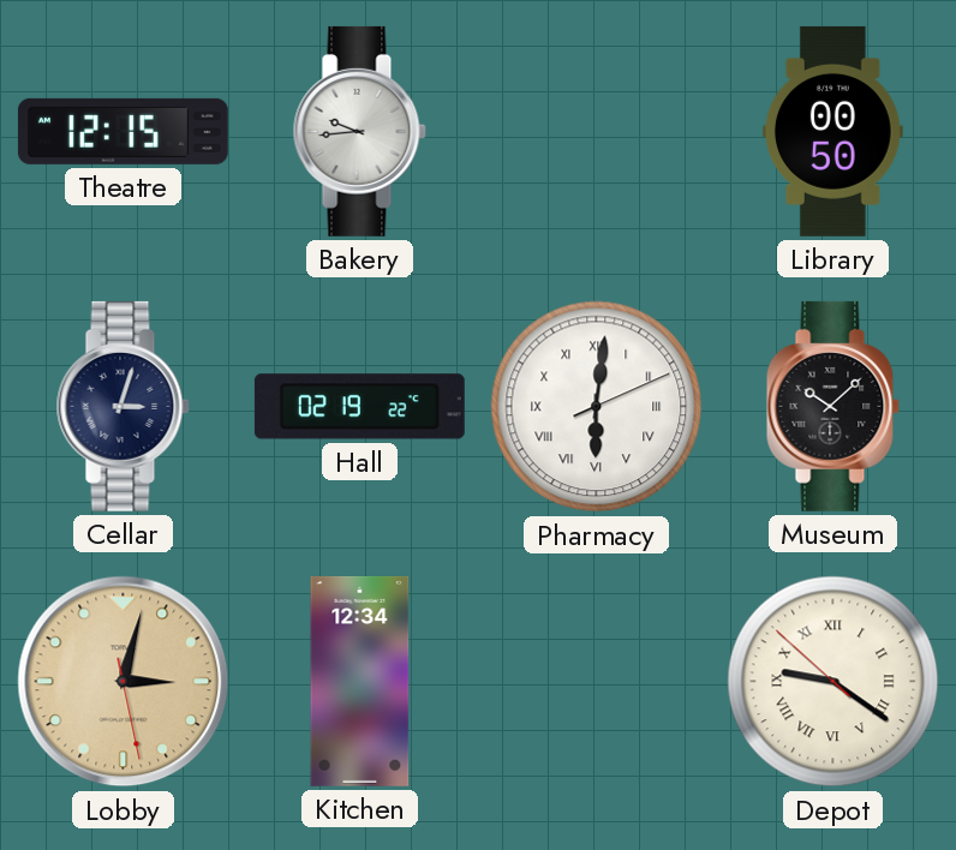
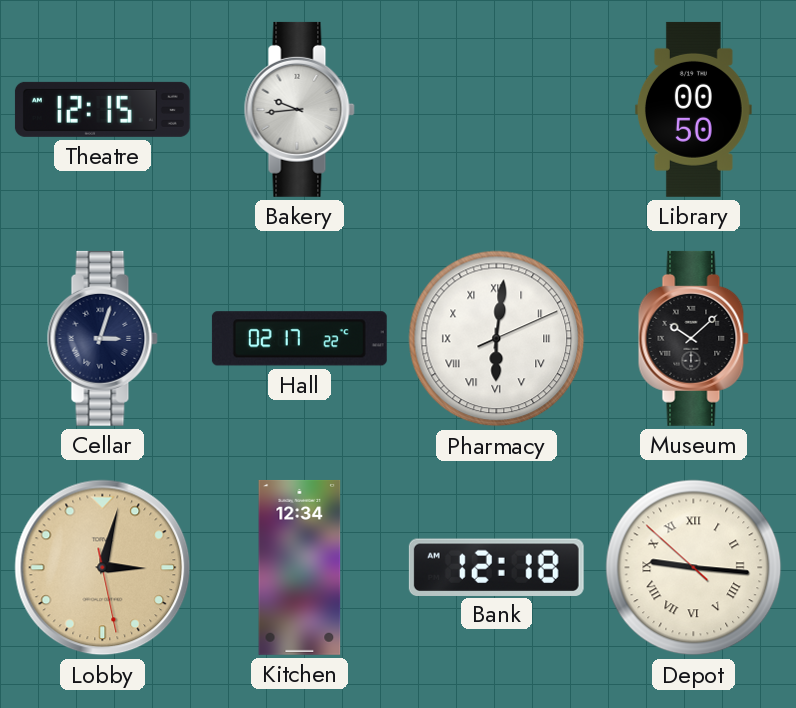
Hall: 02:19 -> 02:17
Bank: none -> 12:18
Depot: 9:20 -> 9:15
